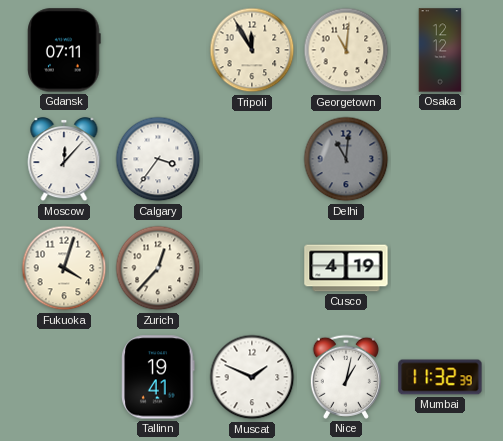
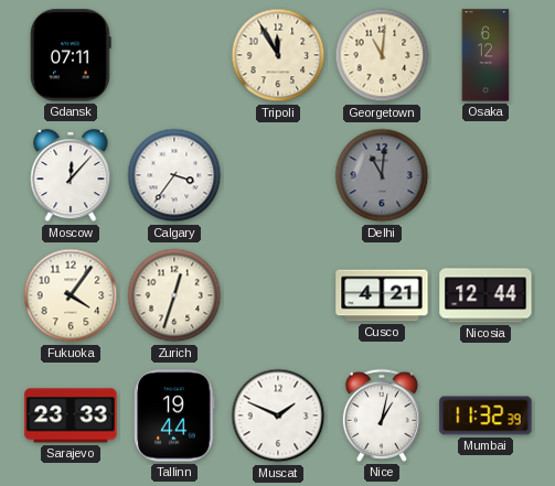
Osaka: 12:12 -> 6:12
Fukuoka: 4:03 -> 4:06
Zurich: 12:37 -> 12:33
Cusco: 4:19 -> 4:21
Nicosia: none -> 12:44
Sarajevo: none -> 23:33
Tallinn: 19:41 -> 19:44
